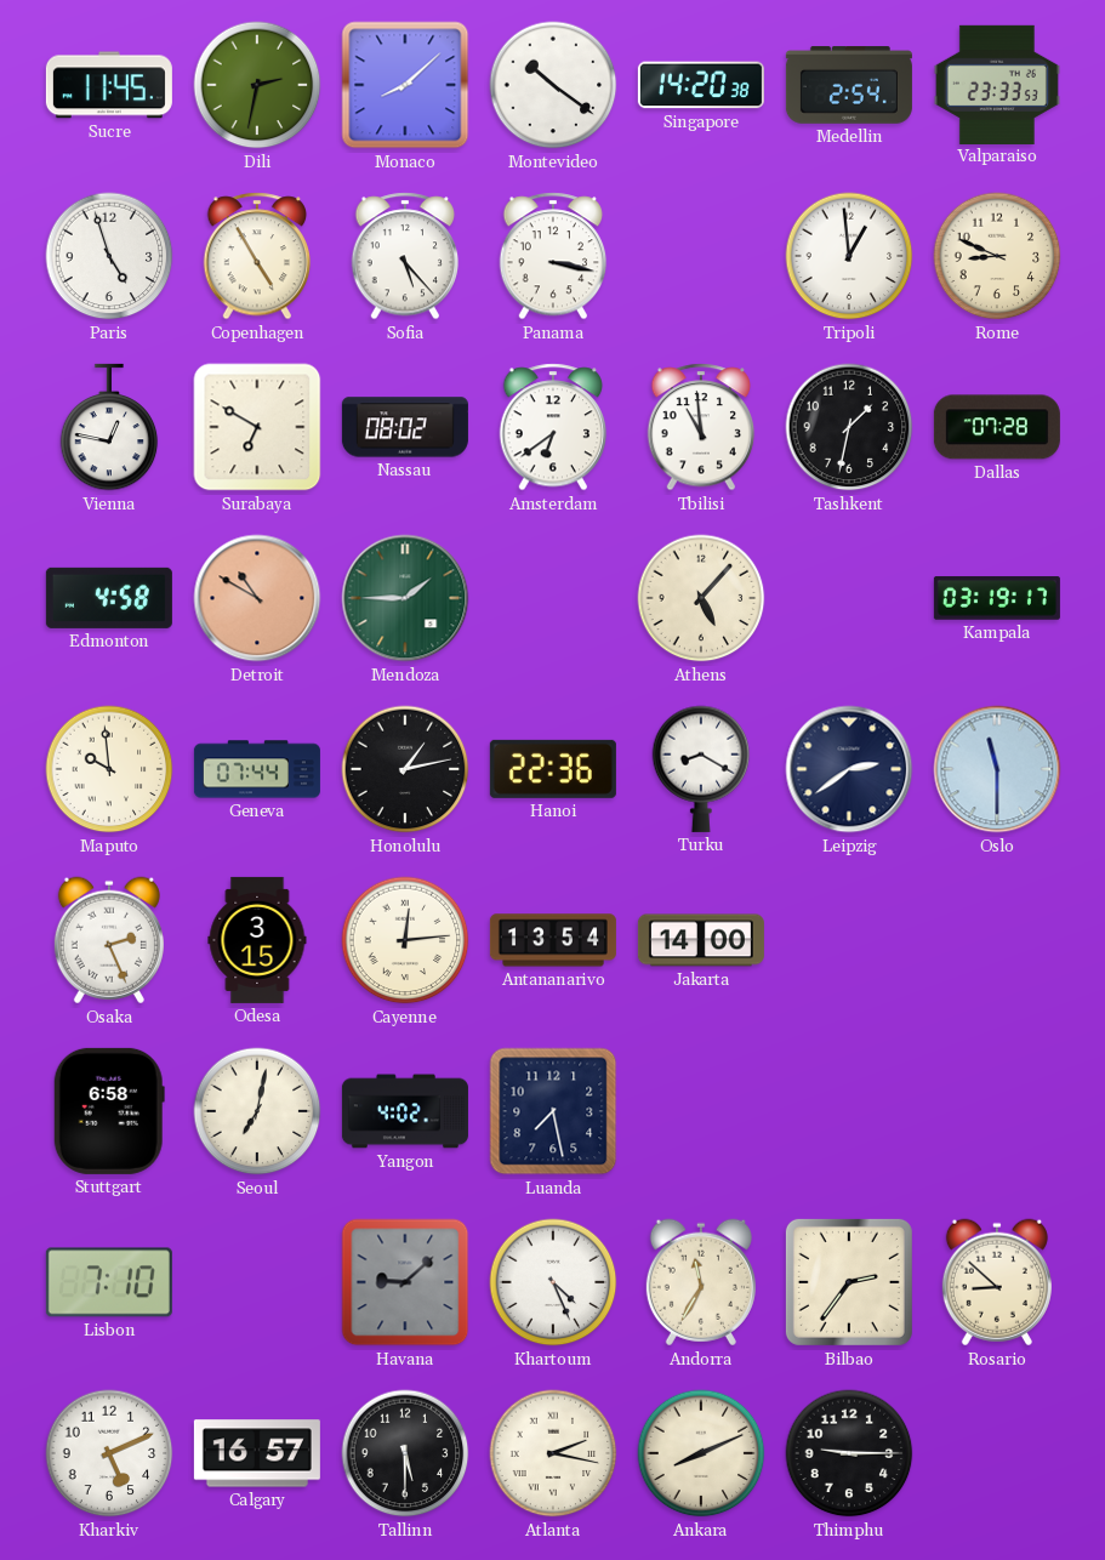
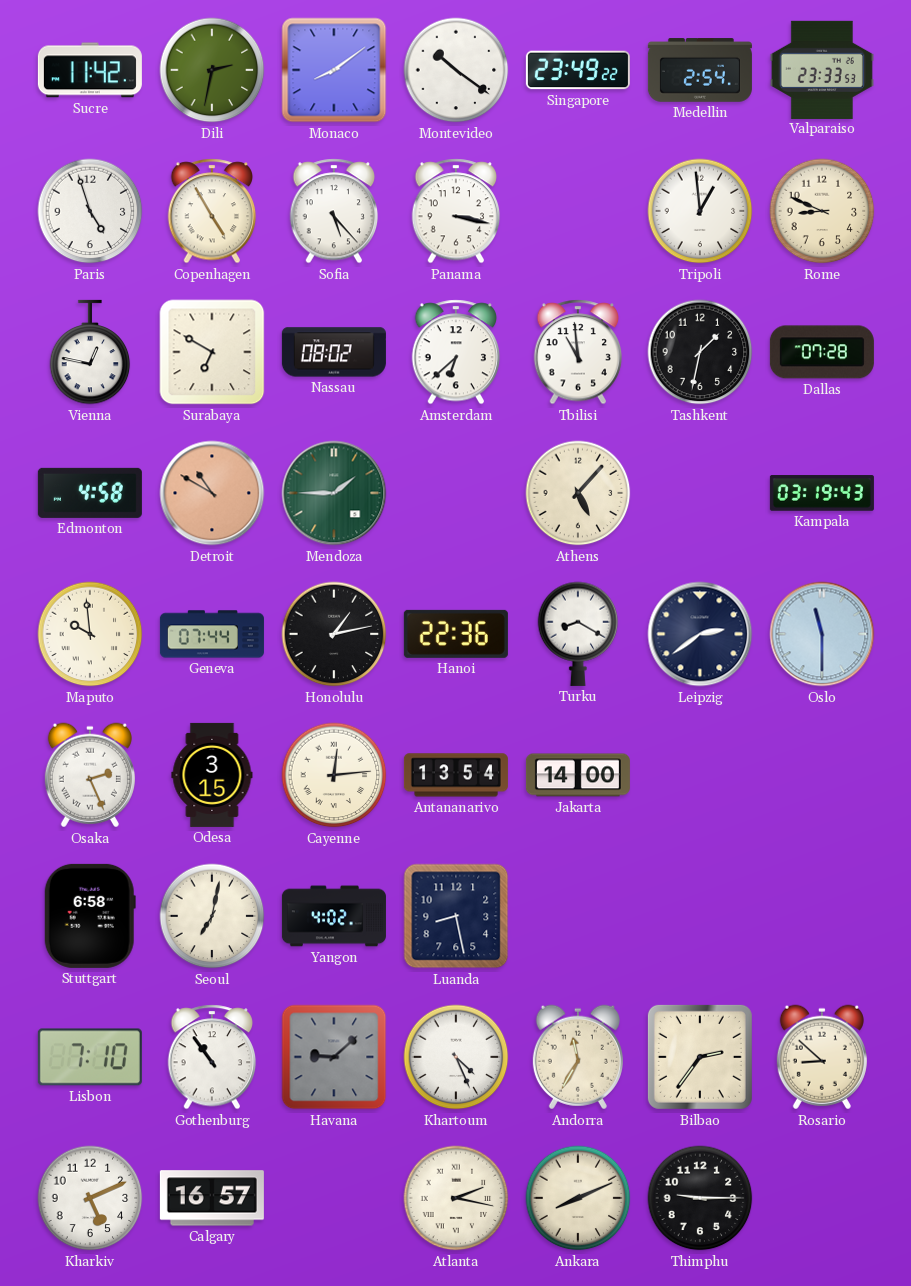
Sucre: 11:45 -> 11:42
Monaco: 8:08 -> 8:09
Singapore: 14:20 -> 23:49
Amsterdam: 6:39 -> 6:38
Kampala: 03:19:17 -> 03:19:43
Luanda: 7:28 -> 8:28
Gothenburg: none -> 10:54
Tallinn: 5:30 -> none
